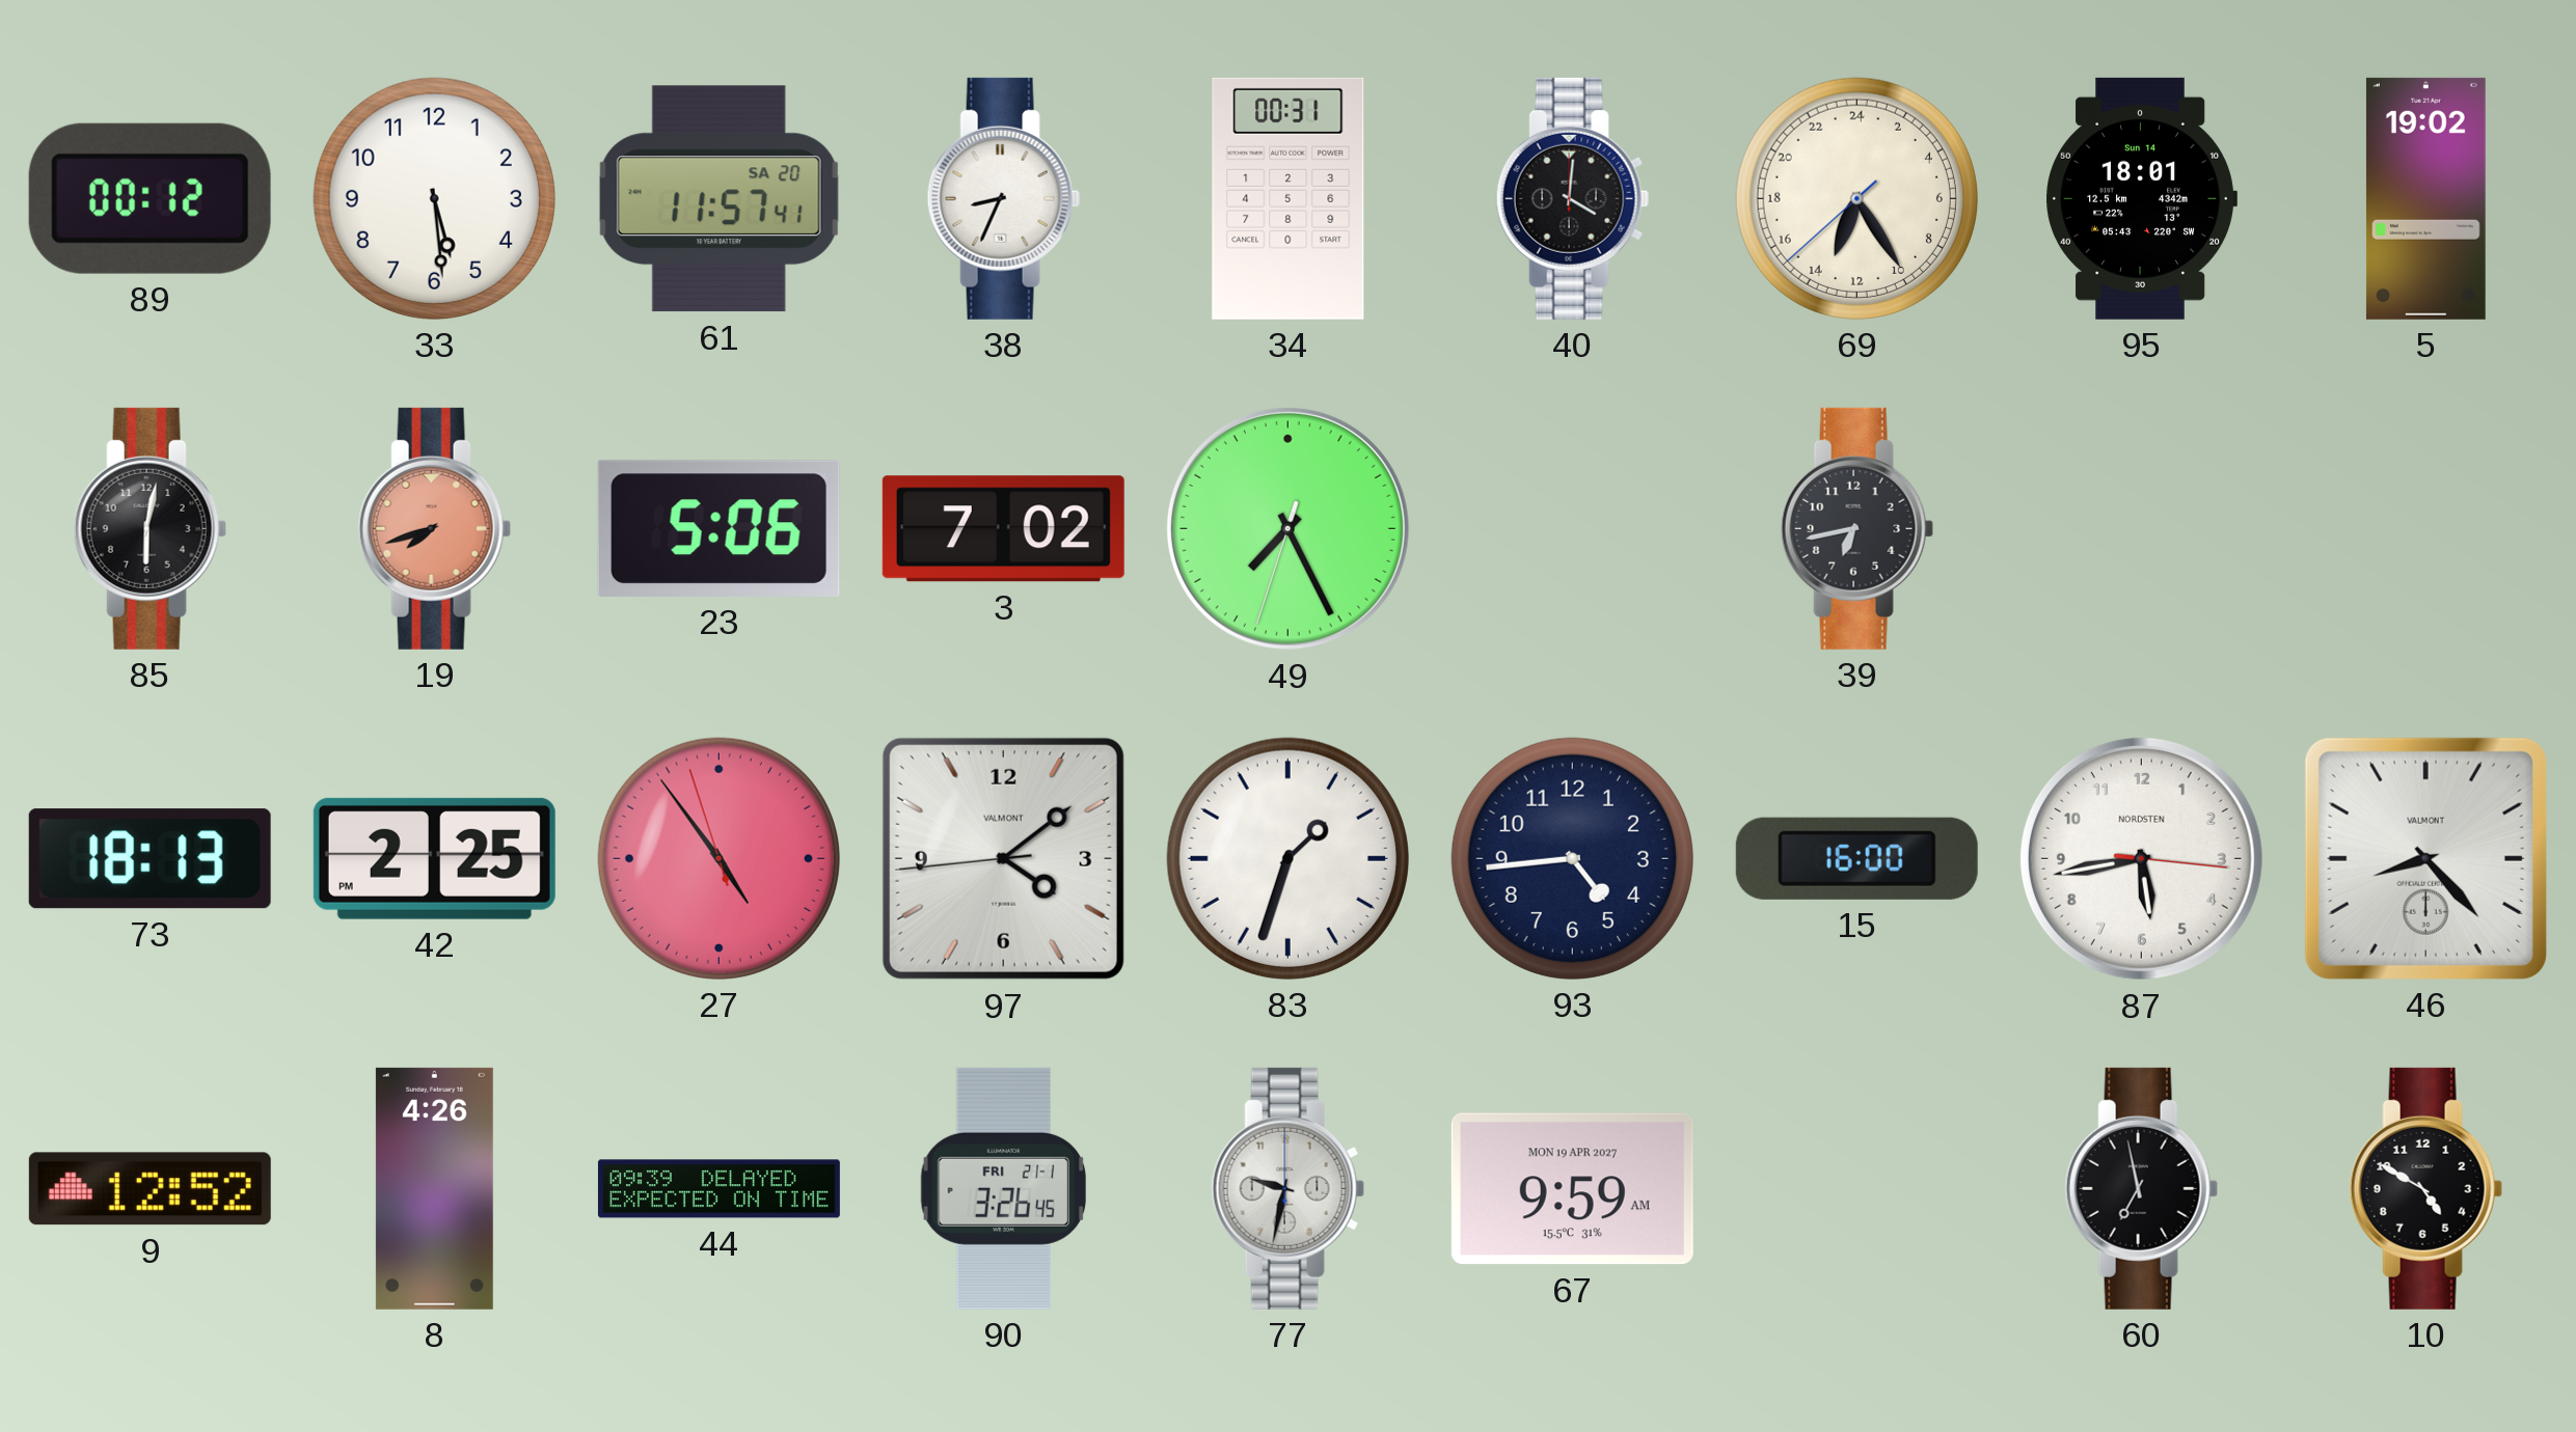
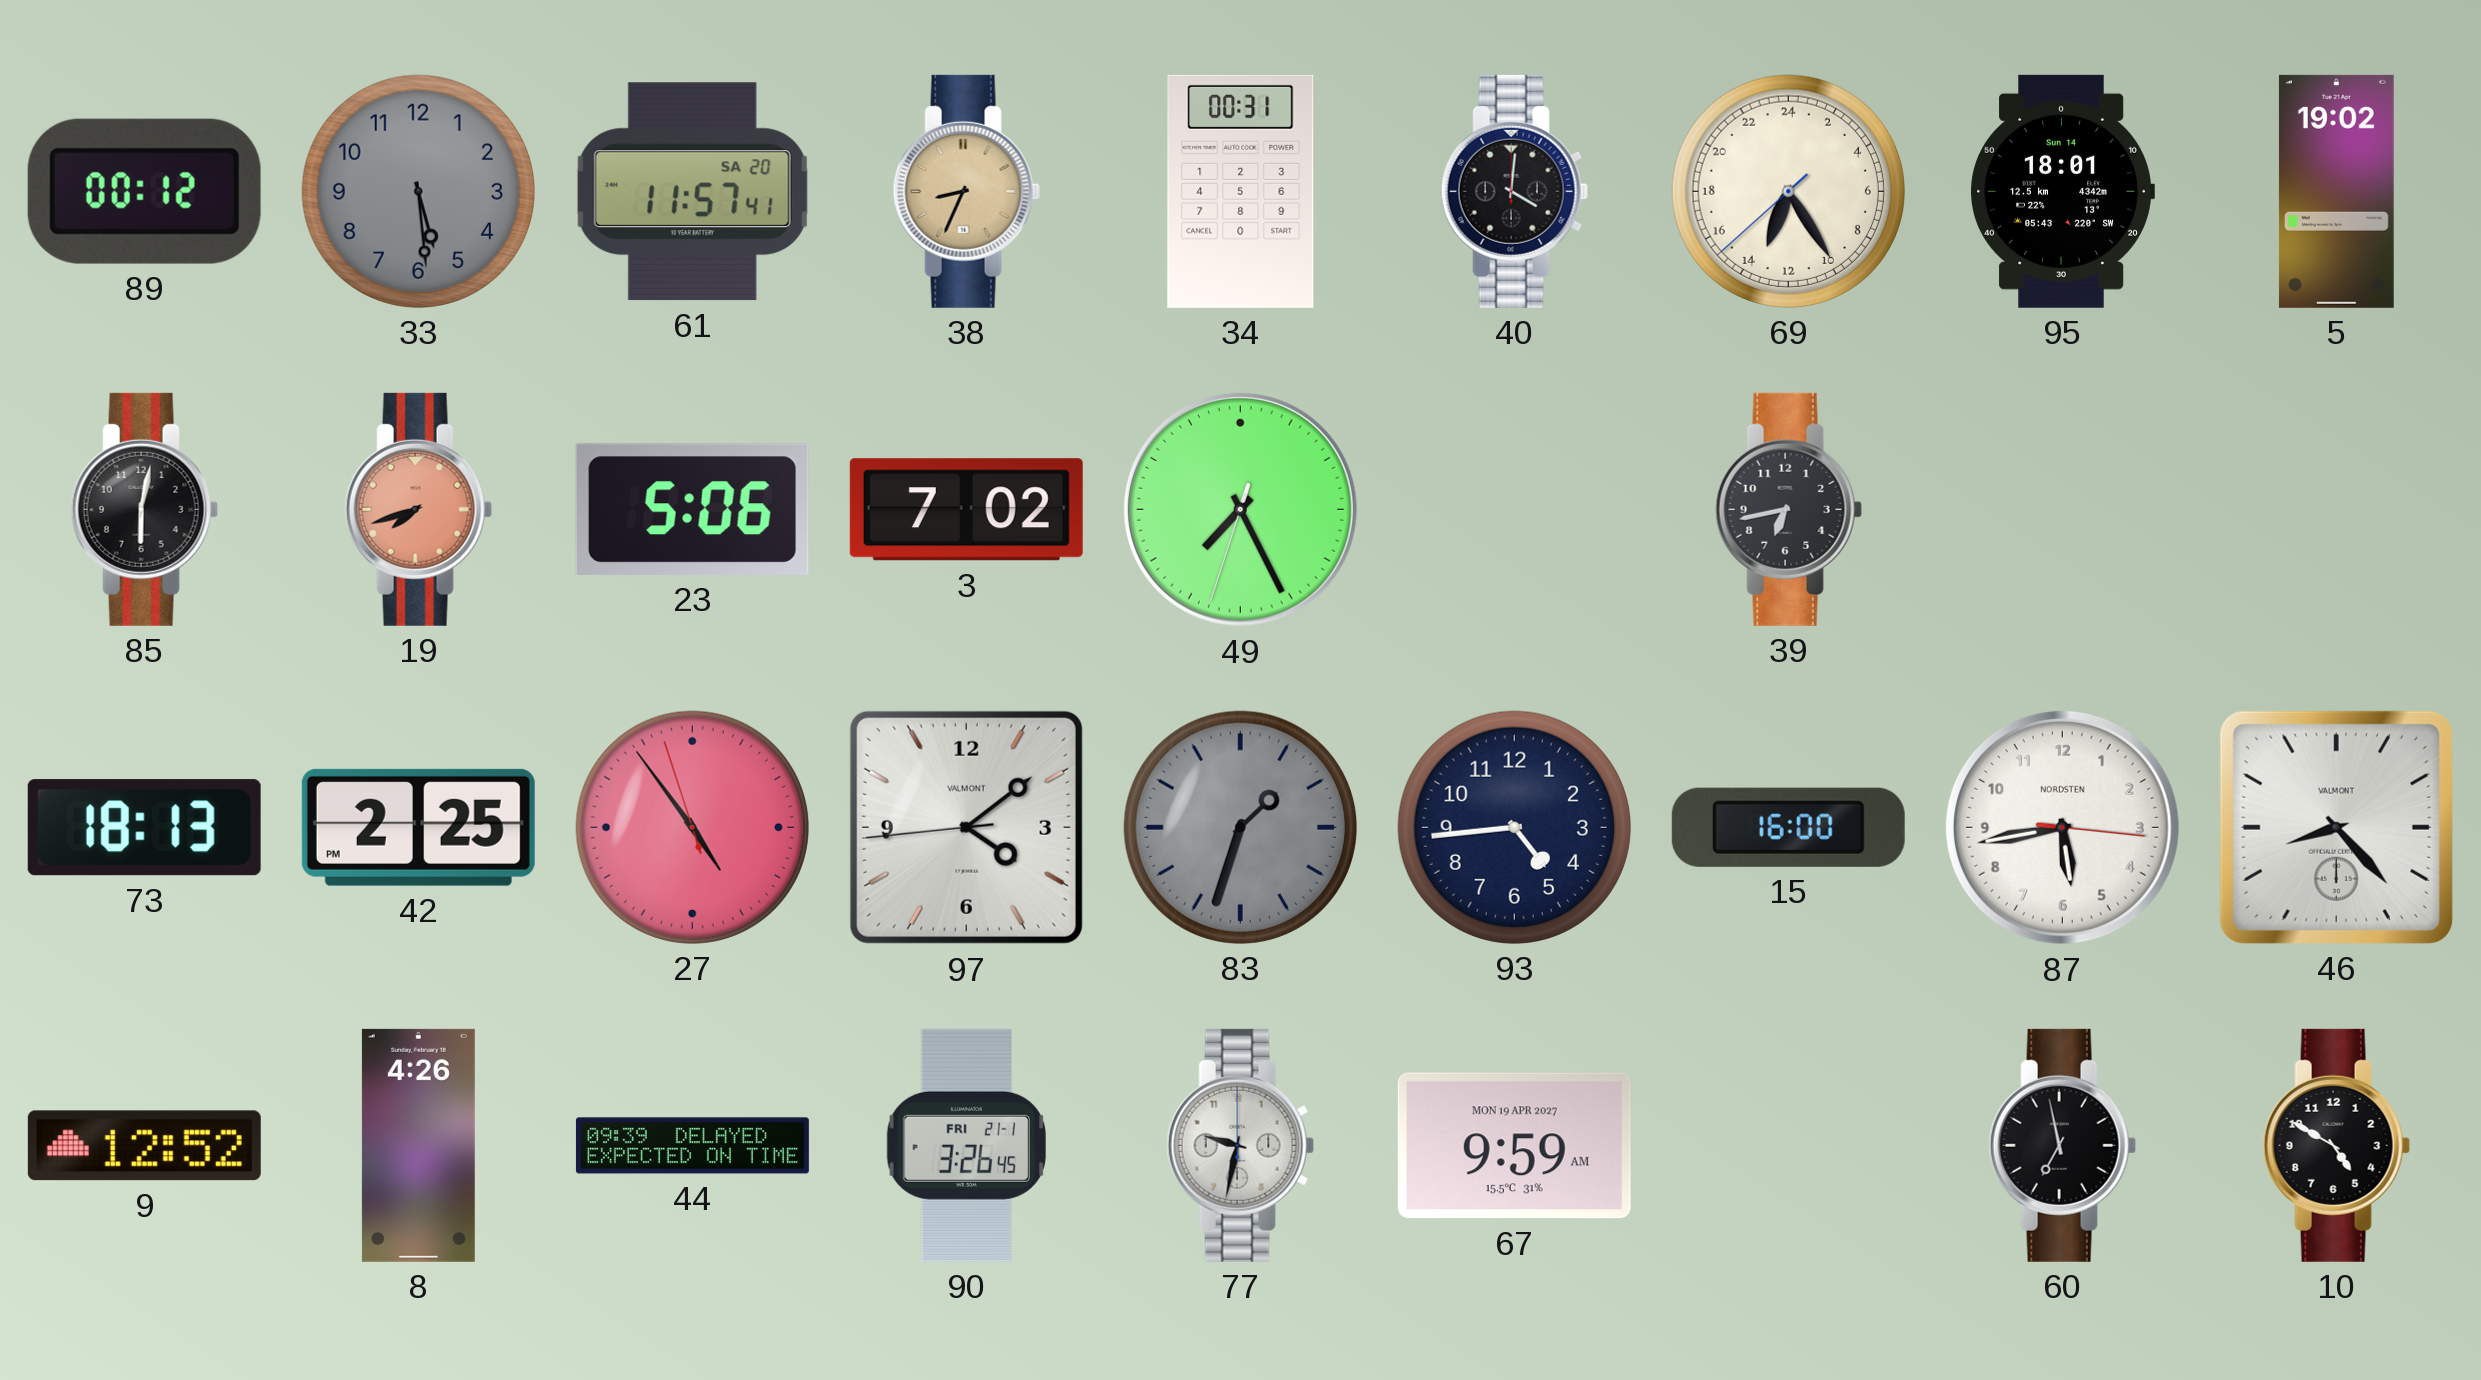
33 dial: white -> grey
38 dial: white -> champagne
83 dial: white -> grey
